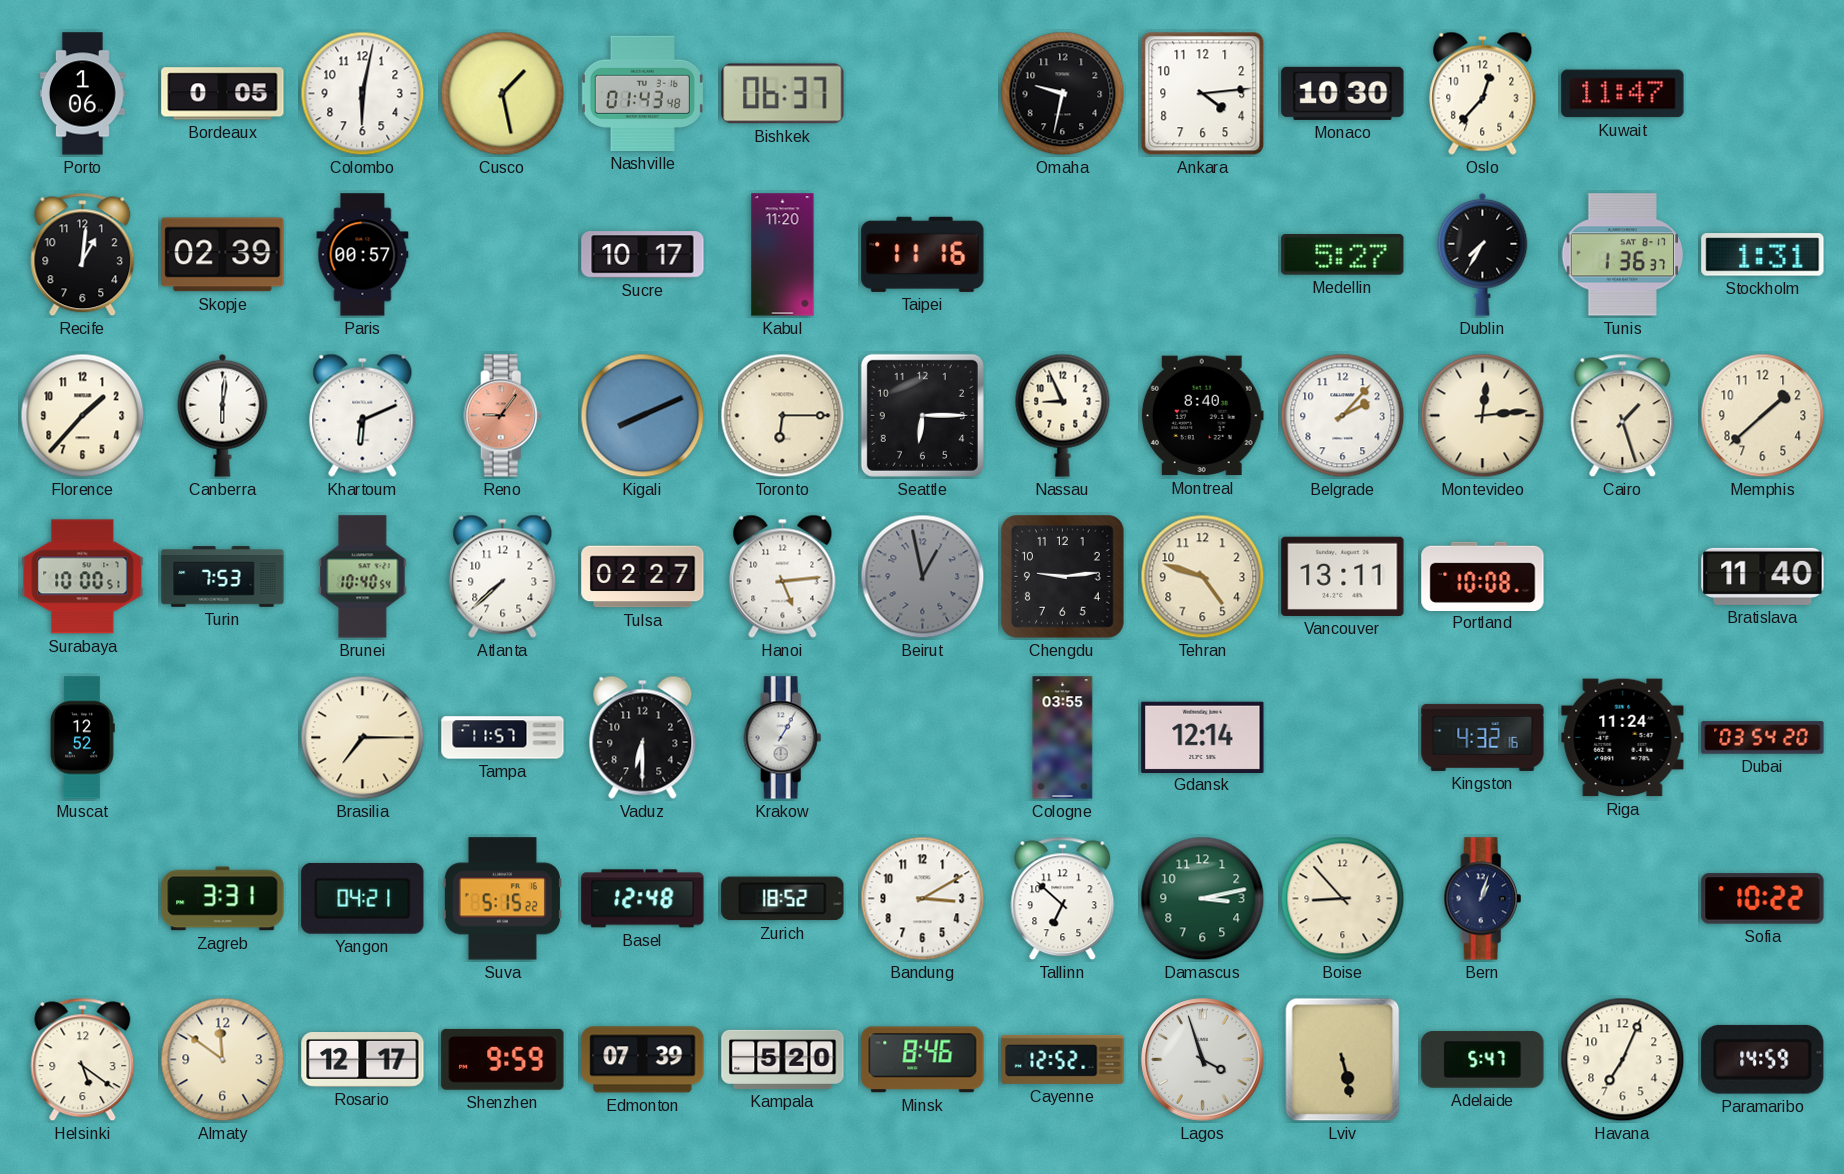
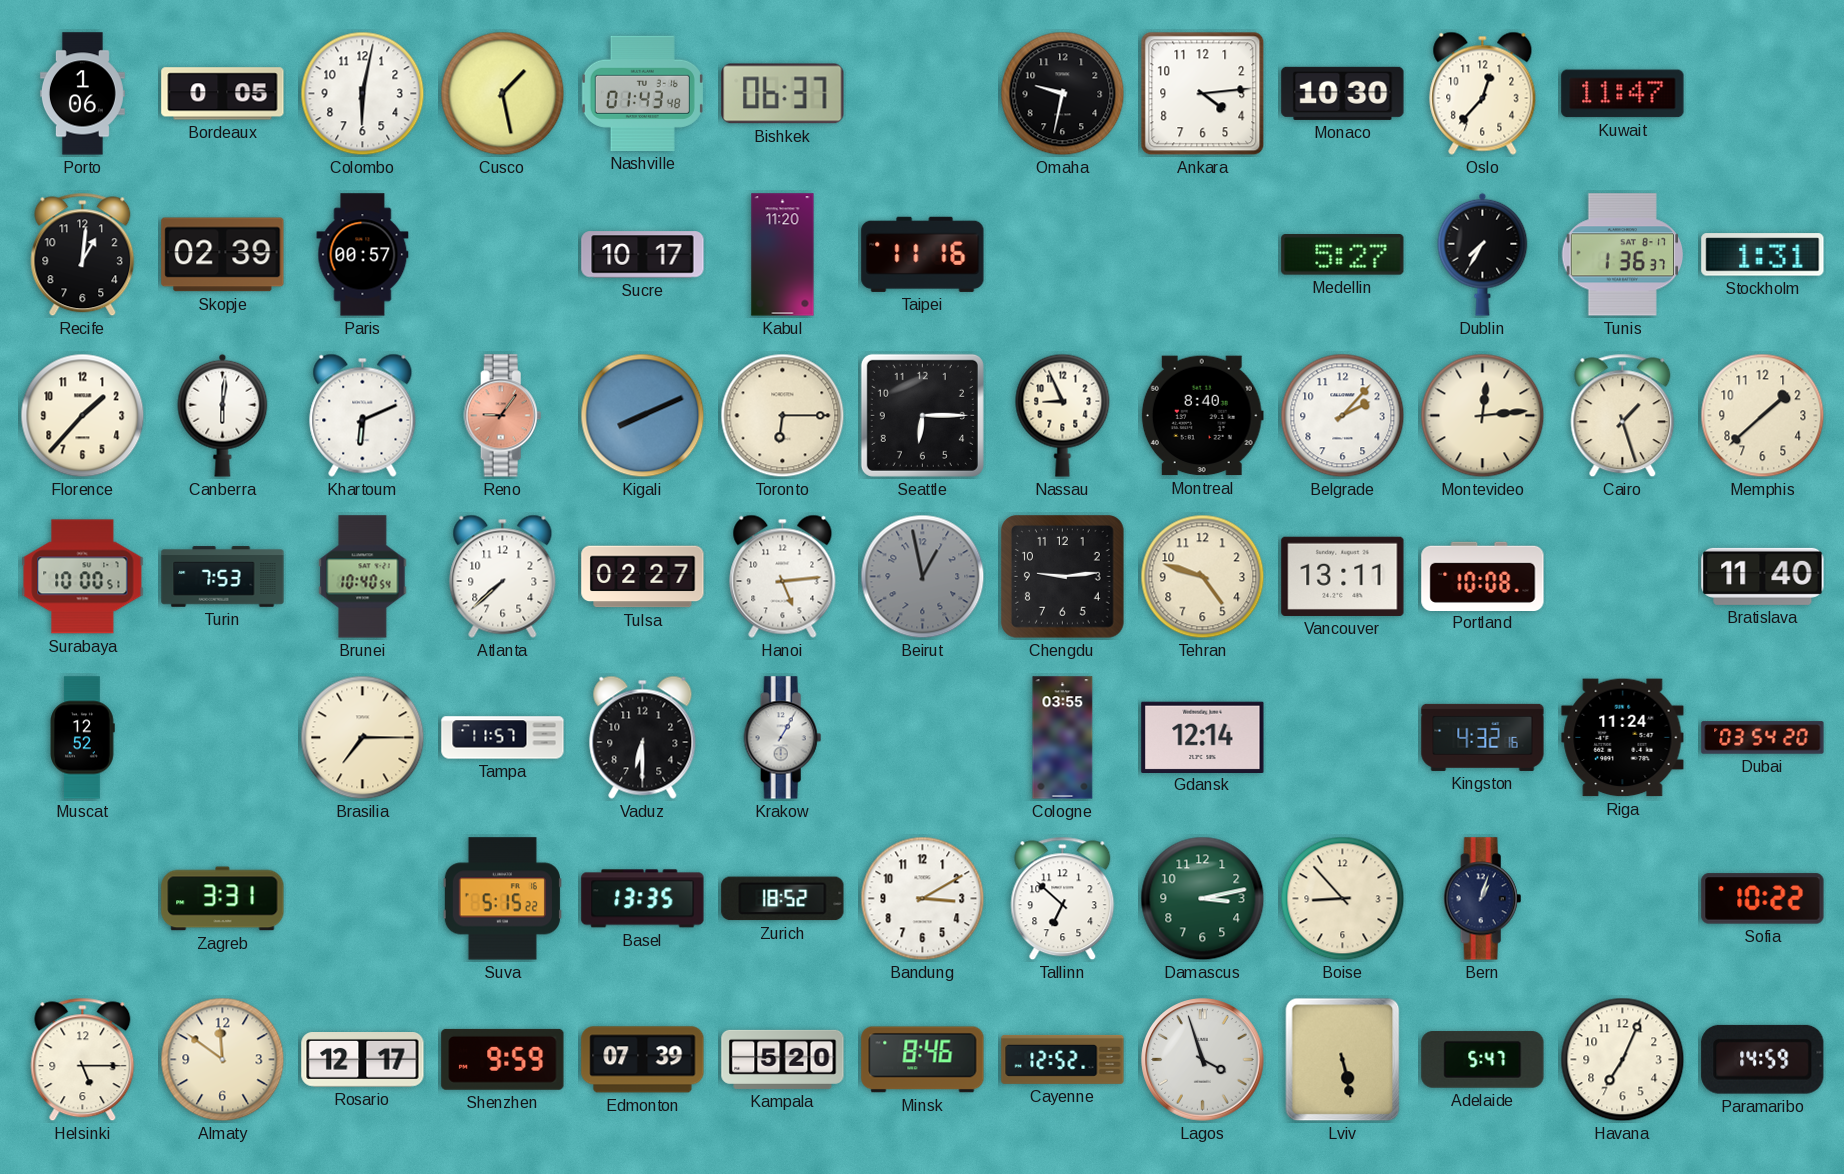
Yangon: 04:21 -> none
Basel: 12:48 -> 13:35
Helsinki: 5:21 -> 5:15
